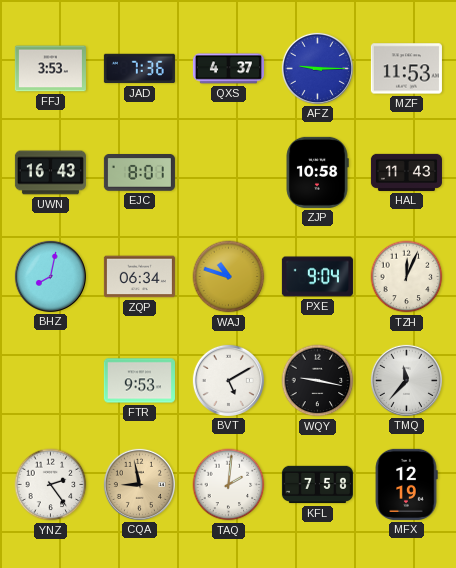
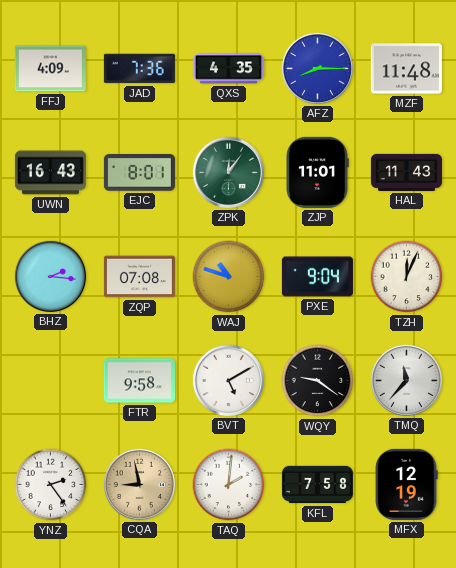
FFJ: 3:53 -> 4:09
QXS: 4:37 -> 4:35
AFZ: 9:15 -> 8:15
MZF: 11:53 -> 11:48
ZPK: none -> 12:06
ZJP: 10:58 -> 11:01
BHZ: 8:02 -> 2:16
ZQP: 06:34 -> 07:08
FTR: 9:53 -> 9:58
WQY: 9:17 -> 9:21
